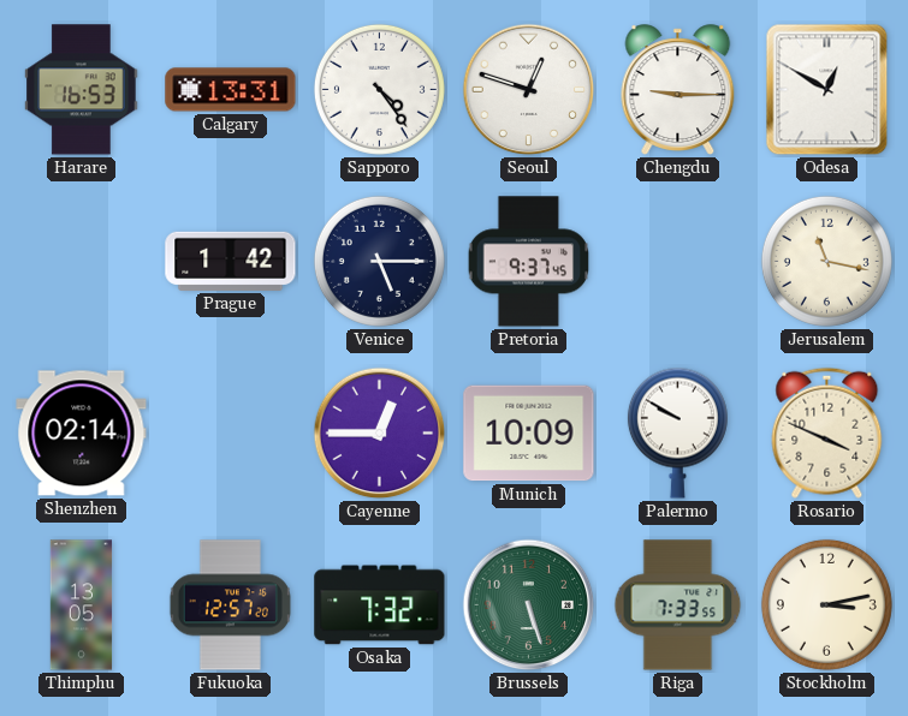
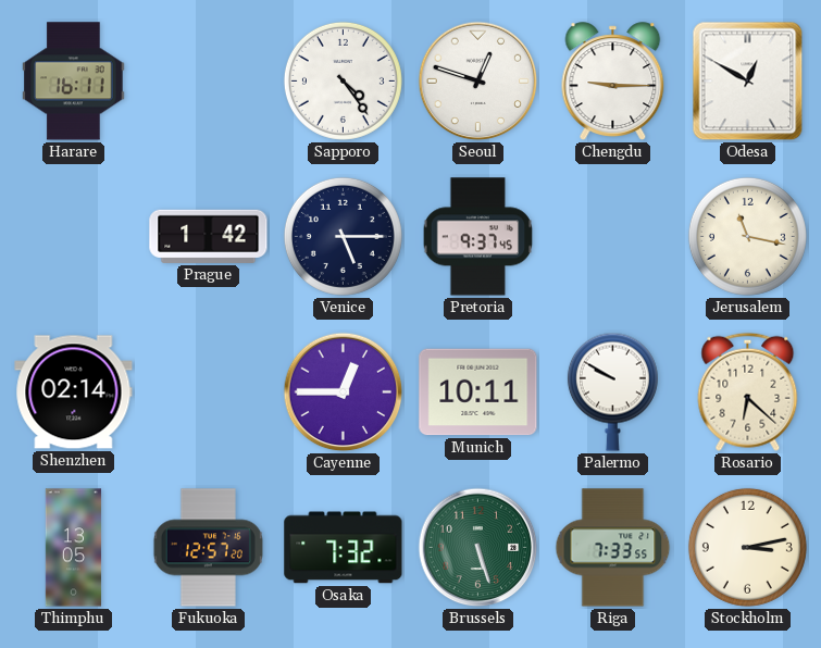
Harare: 16:53 -> 16:11
Calgary: 13:31 -> none
Munich: 10:09 -> 10:11
Rosario: 3:49 -> 6:22
